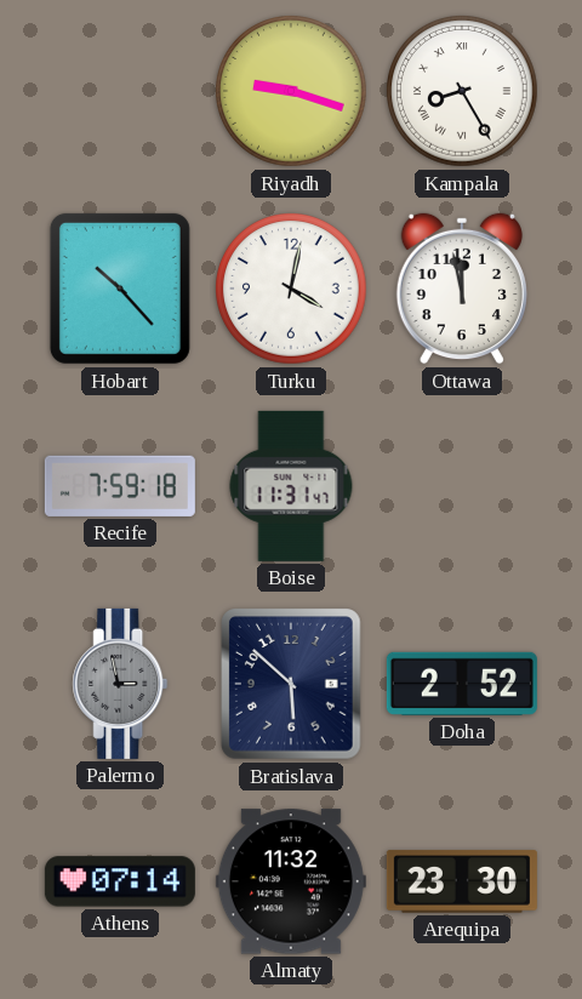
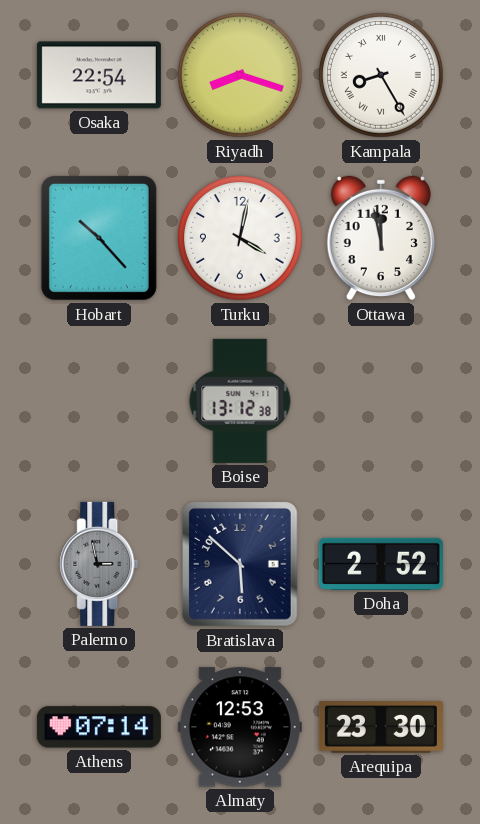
Osaka: none -> 22:54
Riyadh: 9:18 -> 8:18
Recife: 7:59 -> none
Boise: 11:31 -> 13:12
Almaty: 11:32 -> 12:53
